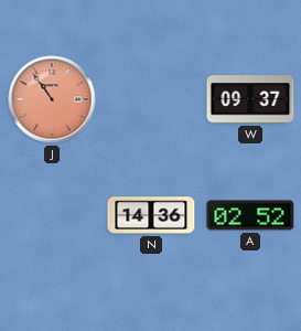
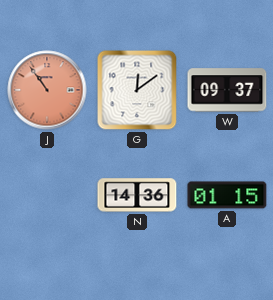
G: none -> 12:09
A: 02:52 -> 01:15
